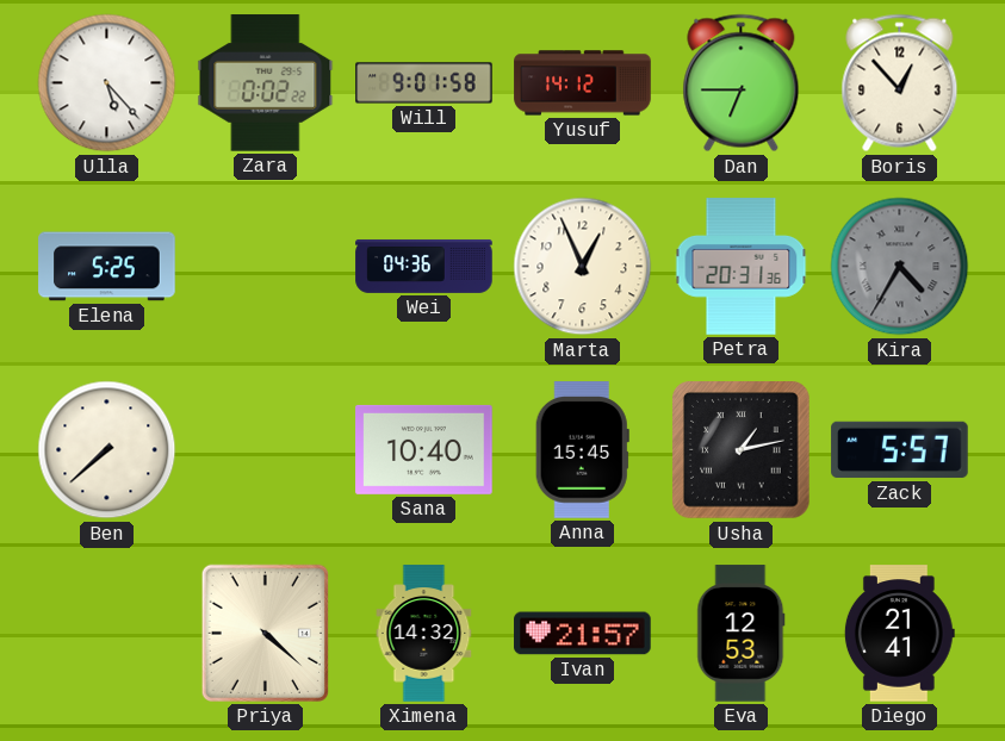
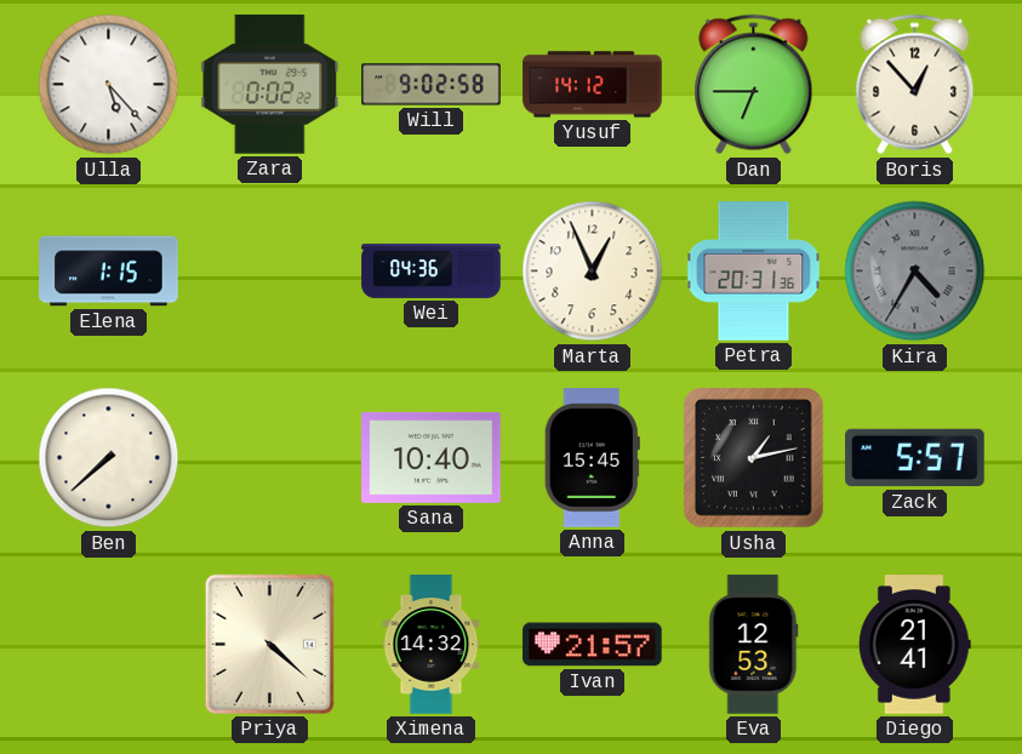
Will: 9:01 -> 9:02
Elena: 5:25 -> 1:15
